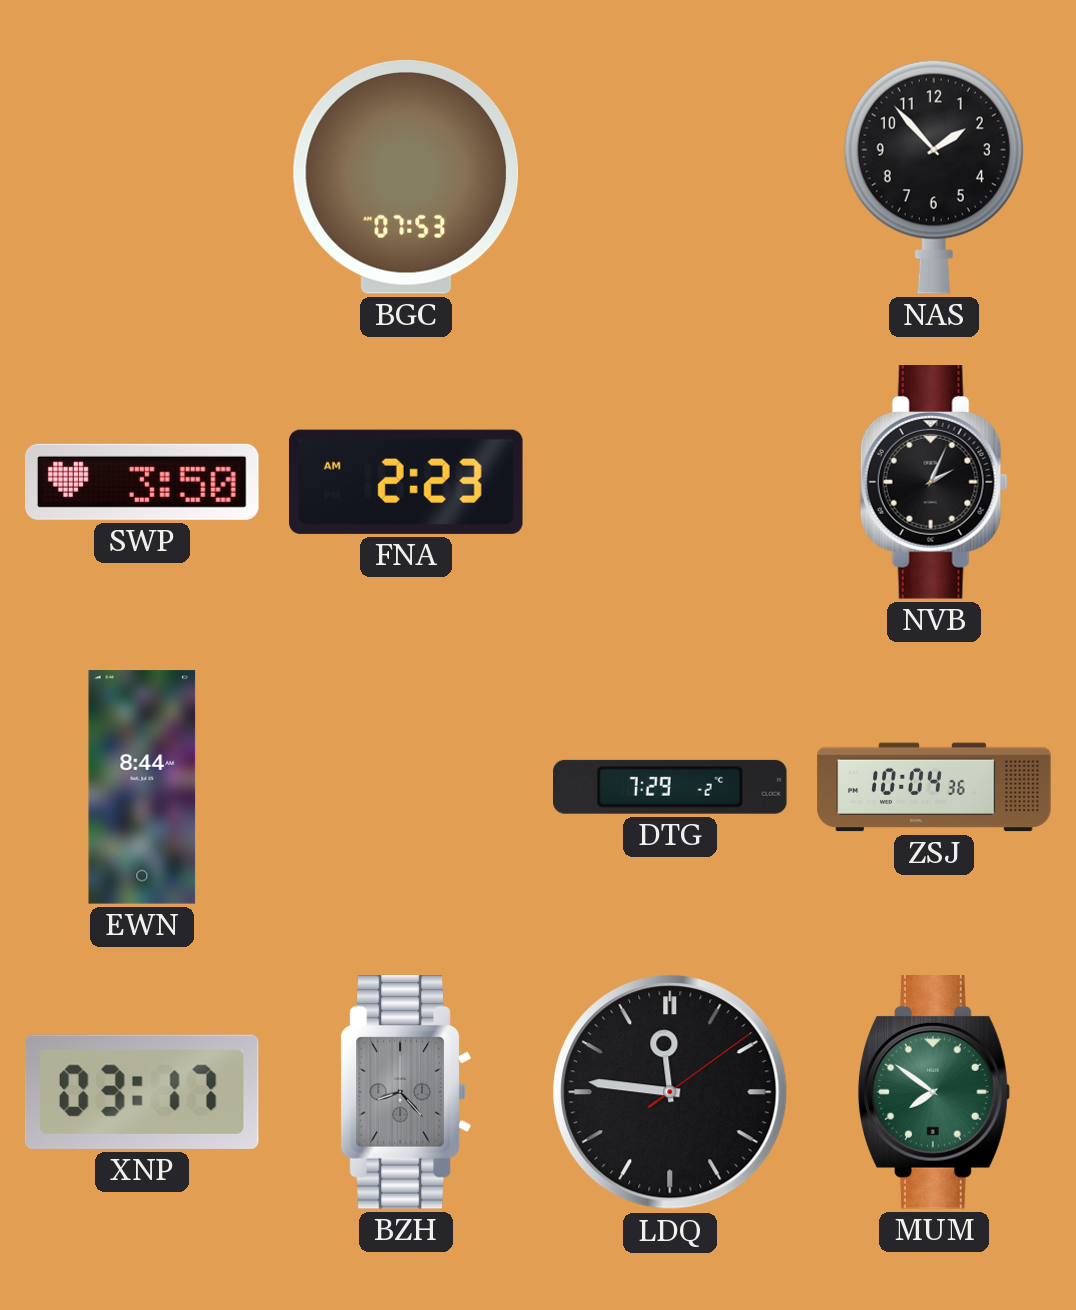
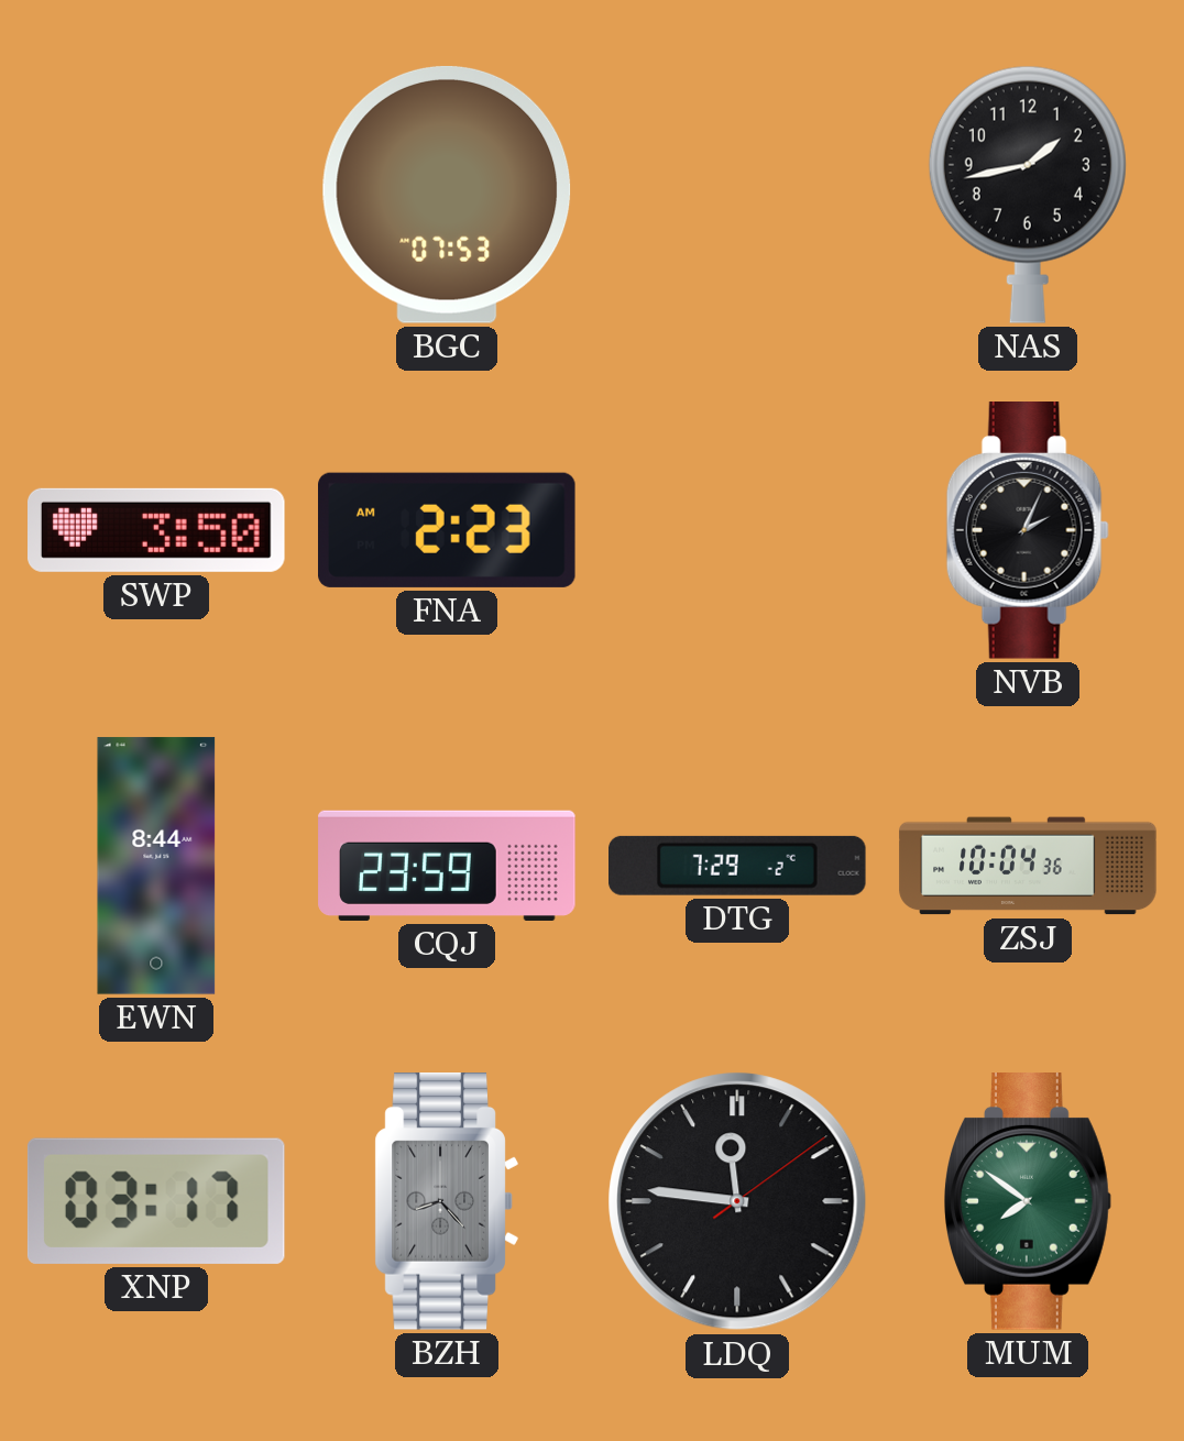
NAS: 1:53 -> 1:43
CQJ: none -> 23:59
